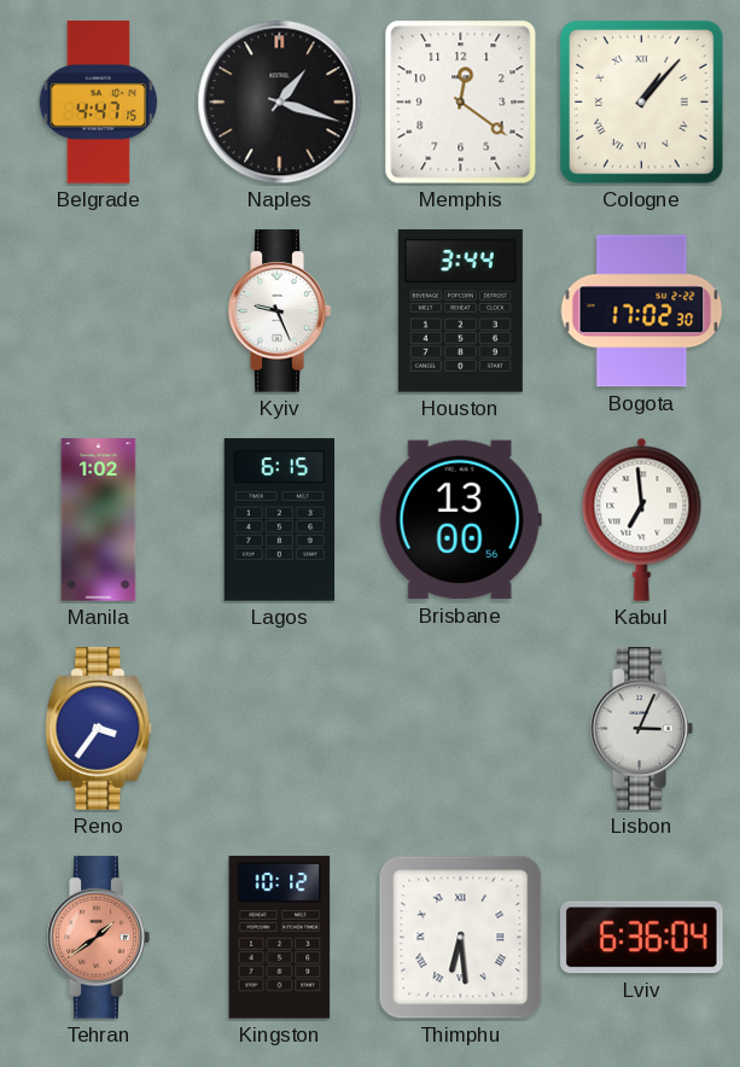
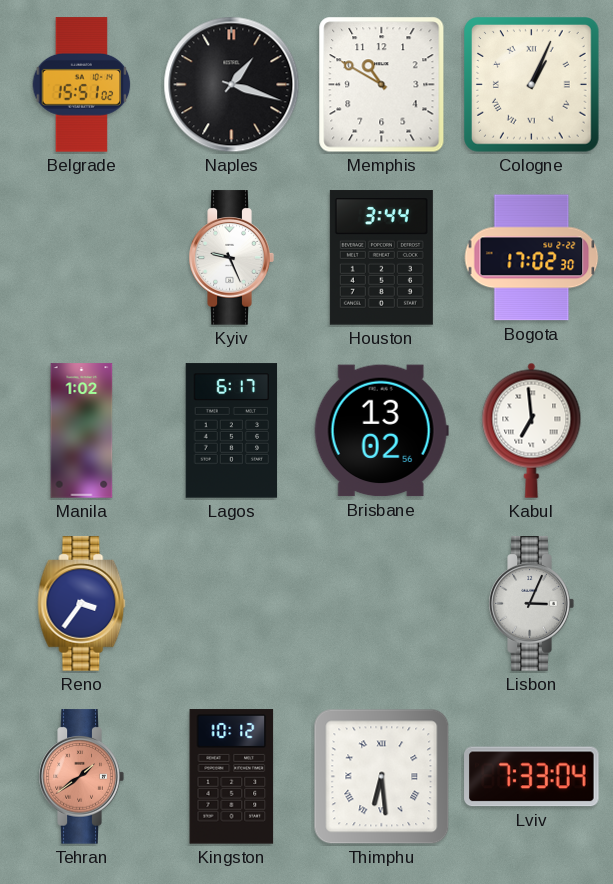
Belgrade: 4:47 -> 15:51
Memphis: 12:21 -> 10:50
Cologne: 1:07 -> 1:04
Lagos: 6:15 -> 6:17
Brisbane: 13:00 -> 13:02
Lviv: 6:36 -> 7:33
